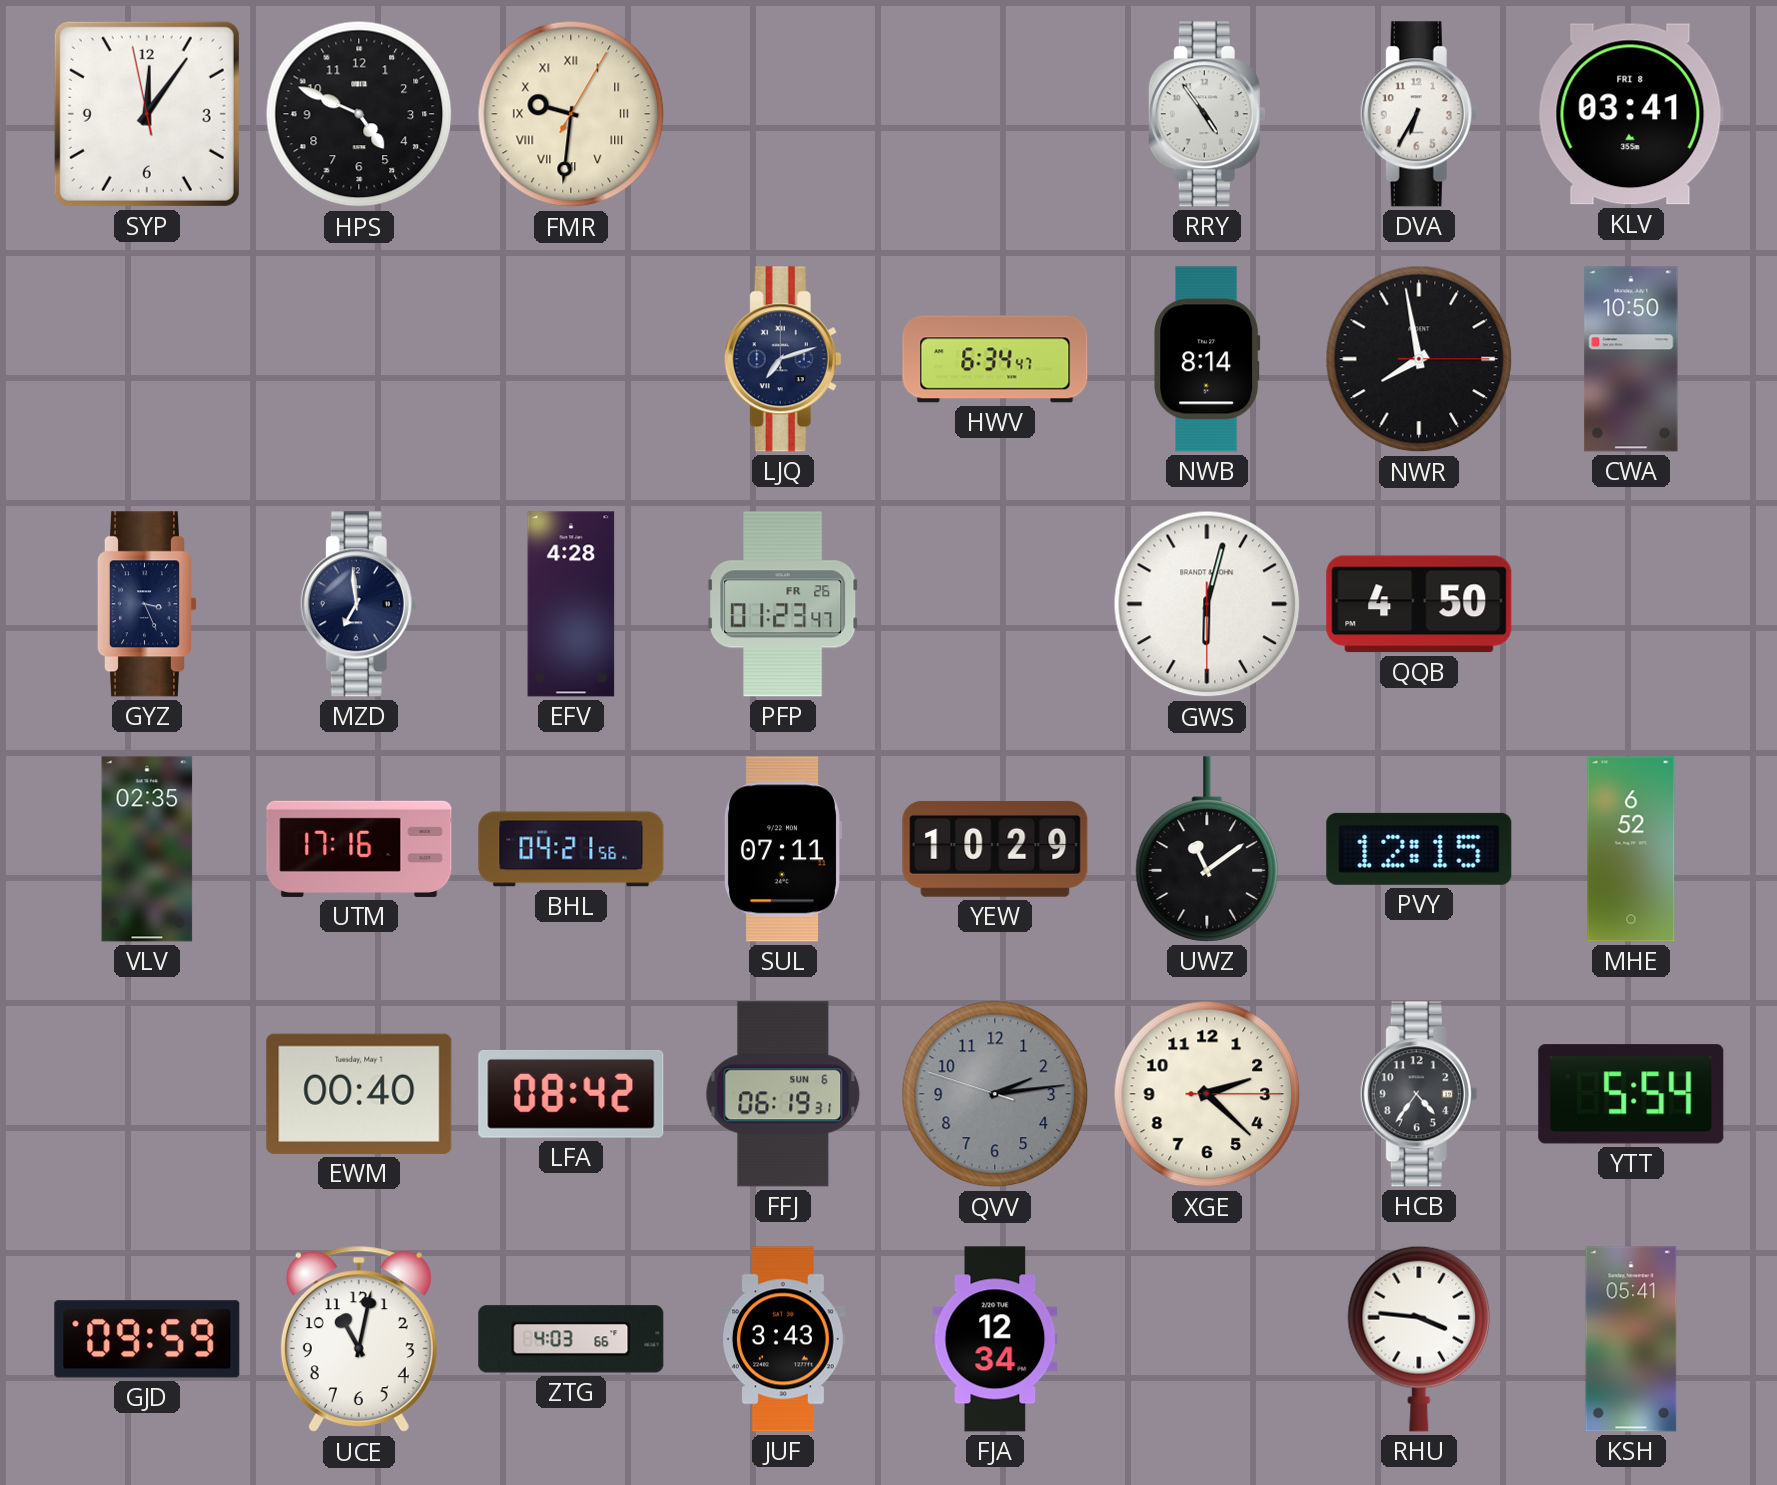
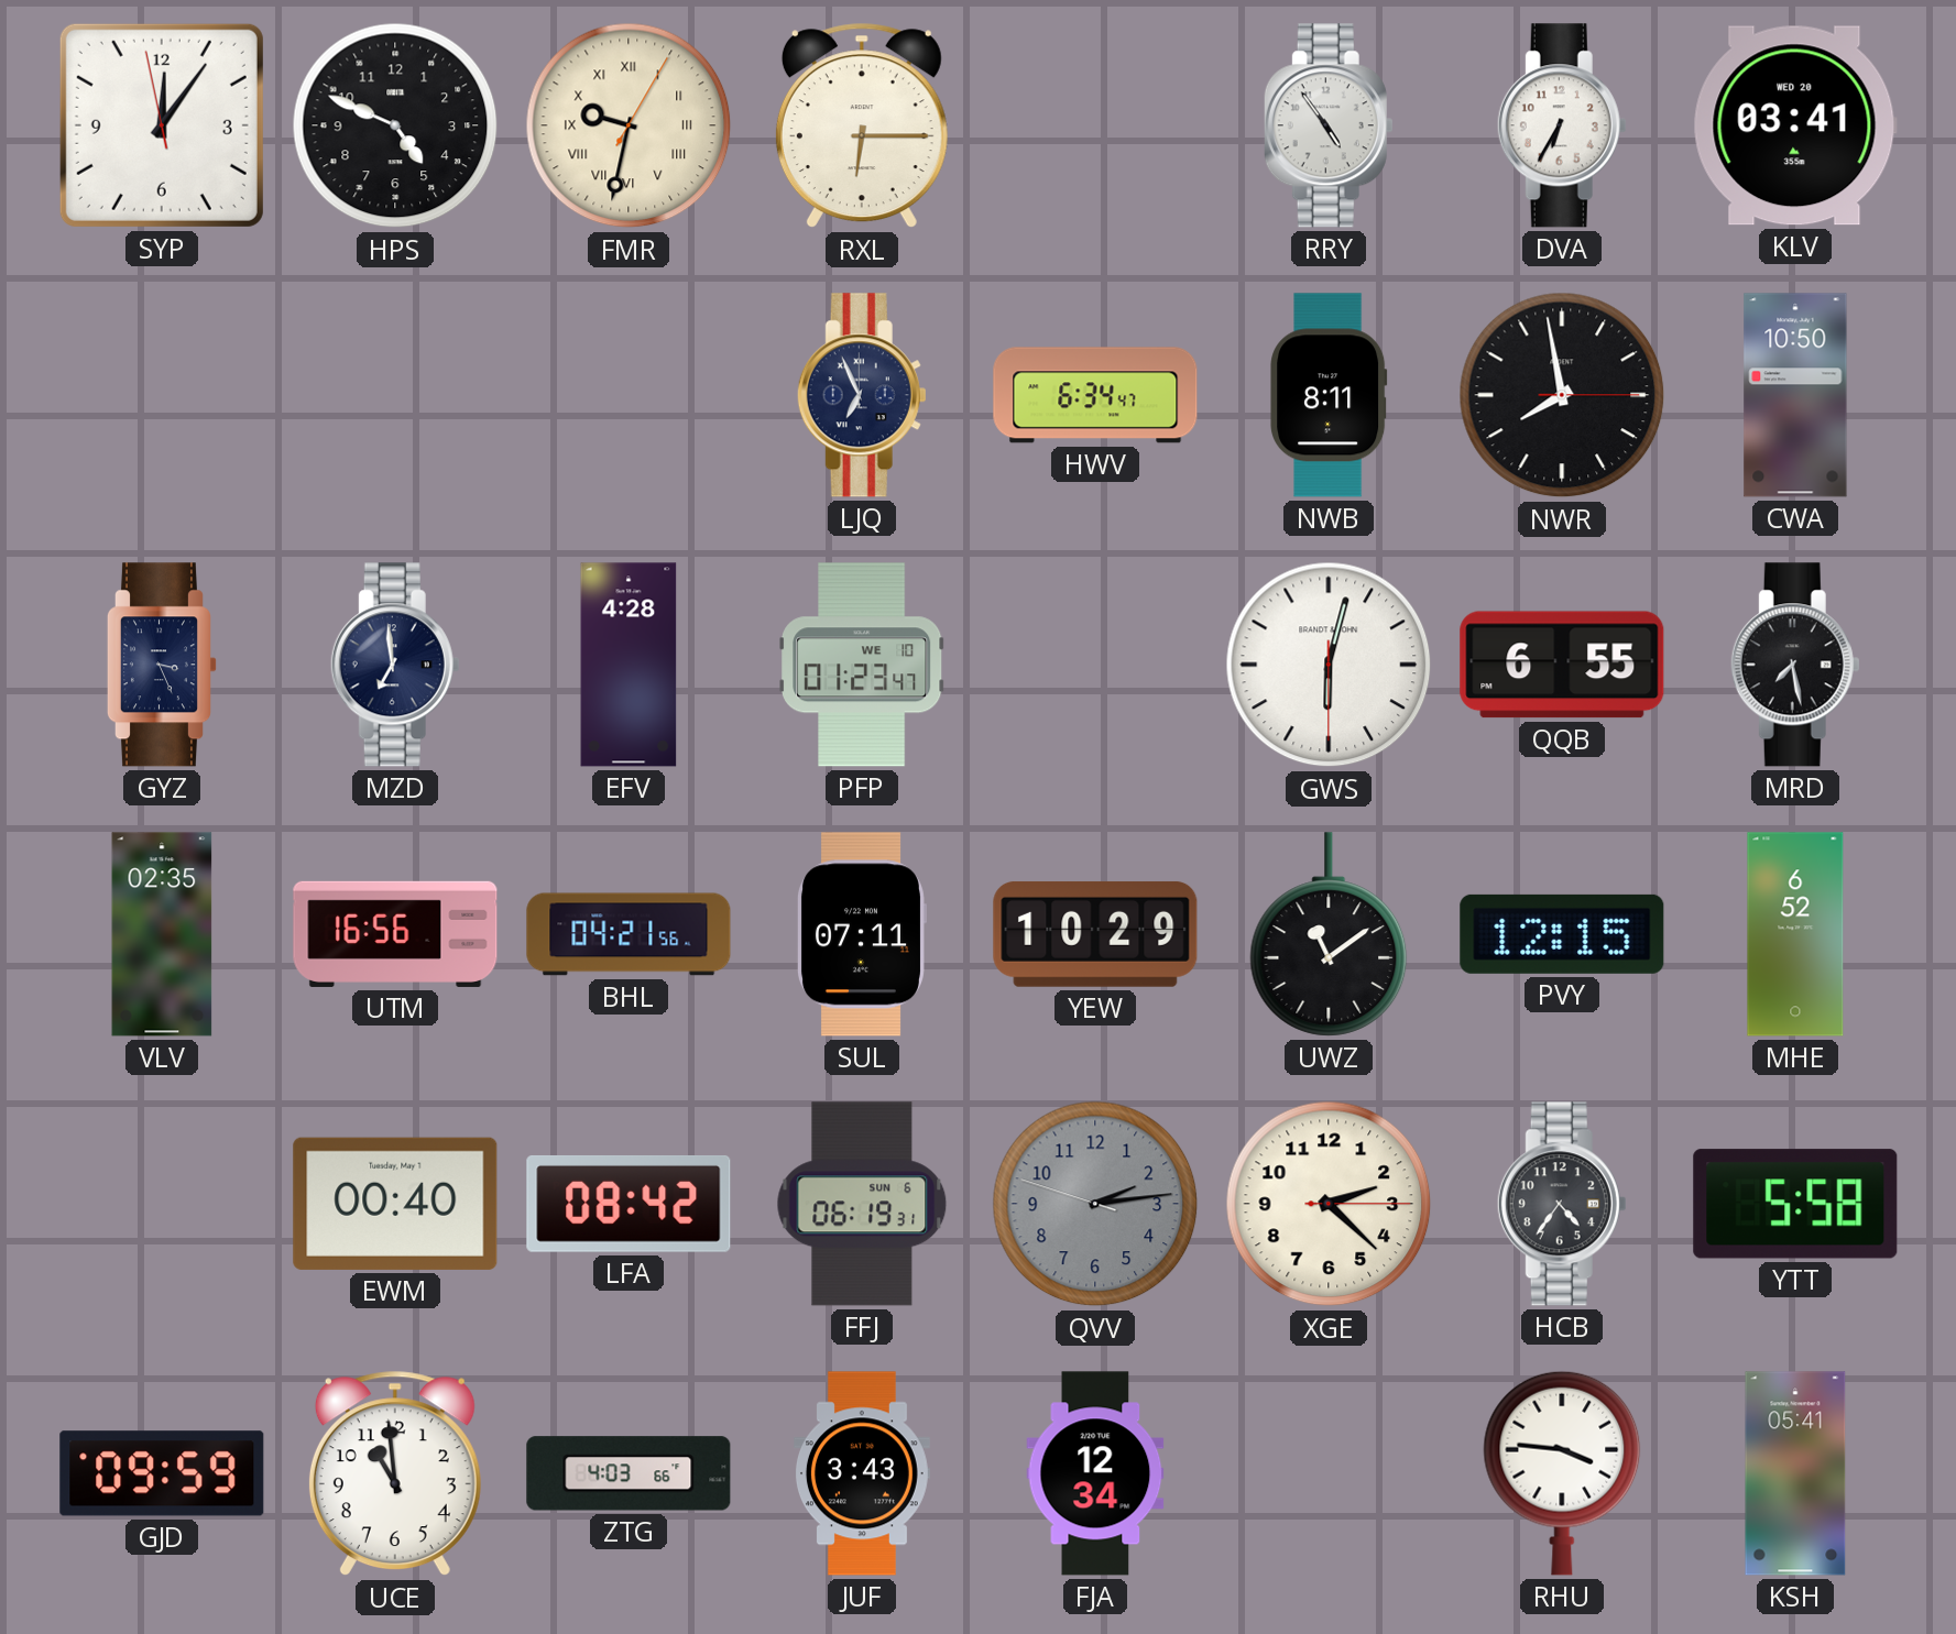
FMR: 9:31 -> 9:32
RXL: none -> 6:15
KLV date: FRI 8 -> WED 20
LJQ: 7:12 -> 6:56
NWB: 8:14 -> 8:11
PFP date: FR 26 -> WE 10
QQB: 4:50 -> 6:55
MRD: none -> 7:28
UTM: 17:16 -> 16:56
YTT: 5:54 -> 5:58
UCE: 11:02 -> 10:59
